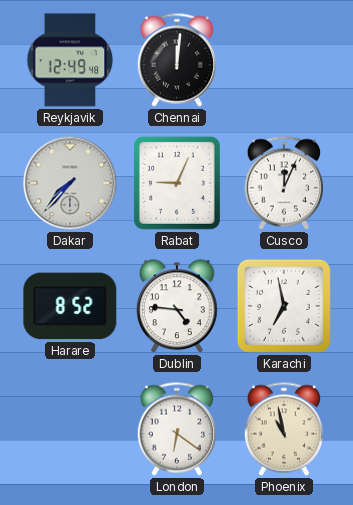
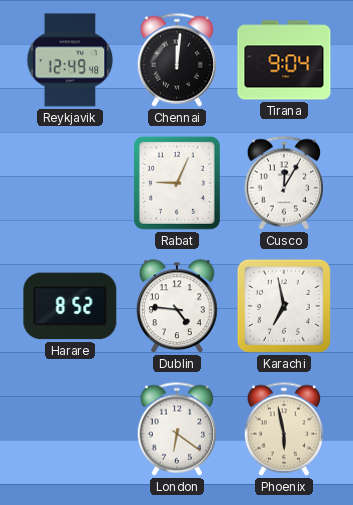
Tirana: none -> 9:04
Dakar: 7:37 -> none
Cusco: 12:04 -> 12:05
Phoenix: 10:58 -> 5:58
